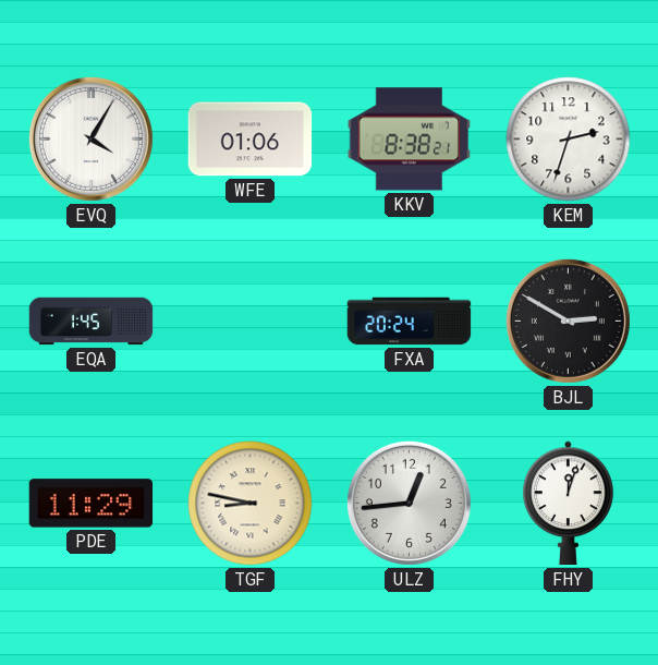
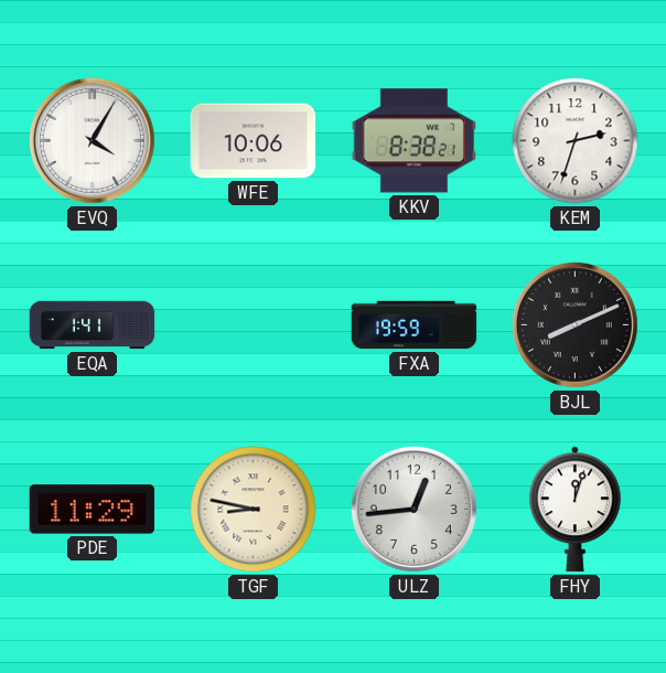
WFE: 01:06 -> 10:06
EQA: 1:45 -> 1:41
FXA: 20:24 -> 19:59
BJL: 2:50 -> 8:11
